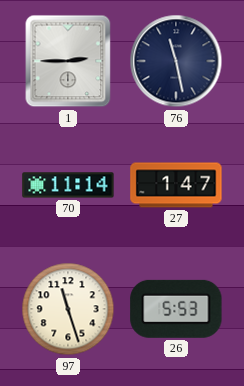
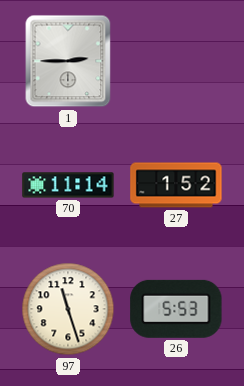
76: 11:28 -> none
27: 1:47 -> 1:52
